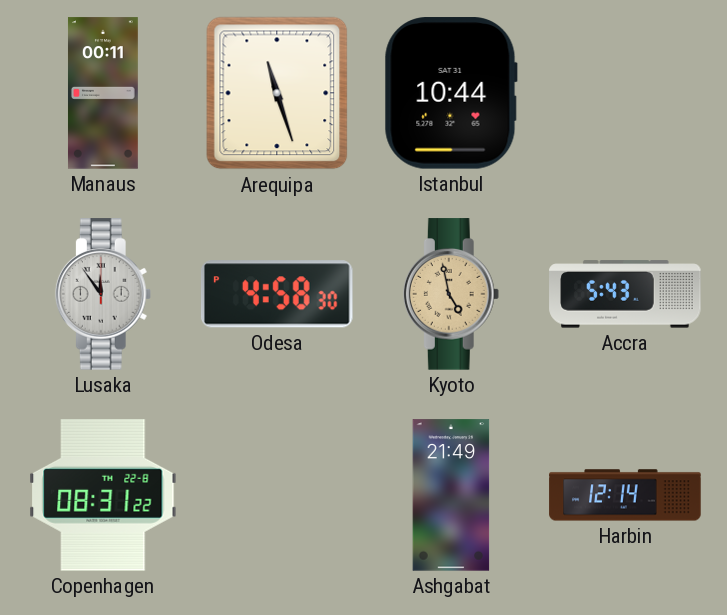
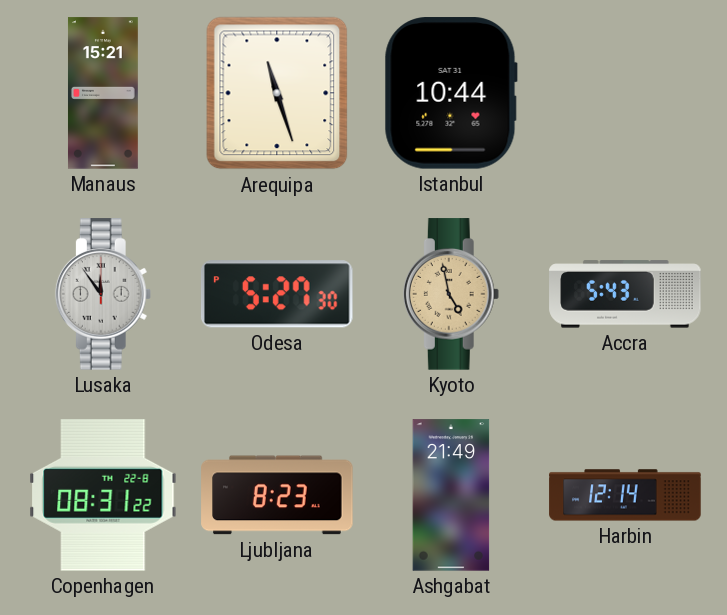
Manaus: 00:11 -> 15:21
Odesa: 4:58 -> 5:27
Ljubljana: none -> 8:23
